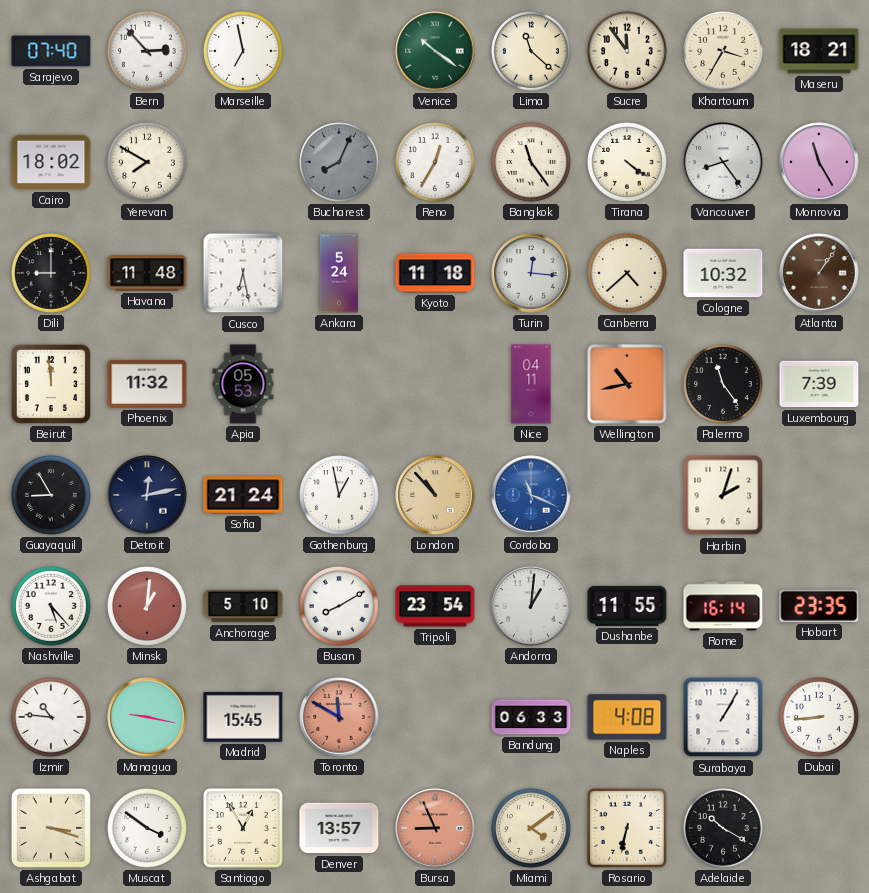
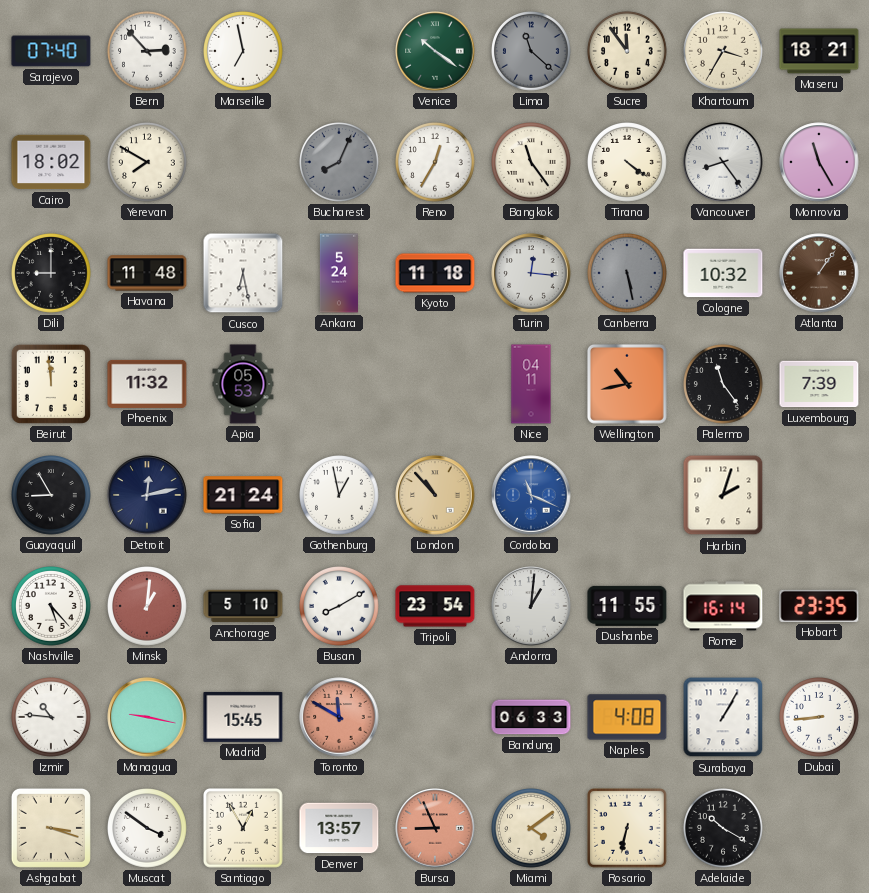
Lima dial: cream -> grey
Canberra: 4:38 -> 5:28
Canberra dial: cream -> grey
